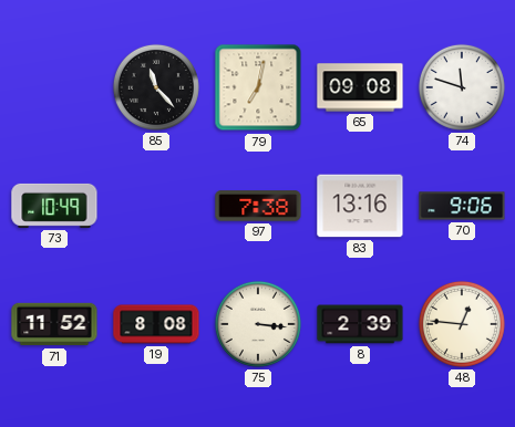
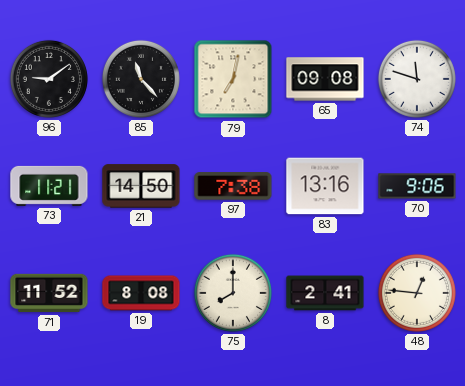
96: none -> 9:09
73: 10:49 -> 11:21
21: none -> 14:50
75: 3:16 -> 8:00
8: 2:39 -> 2:41
